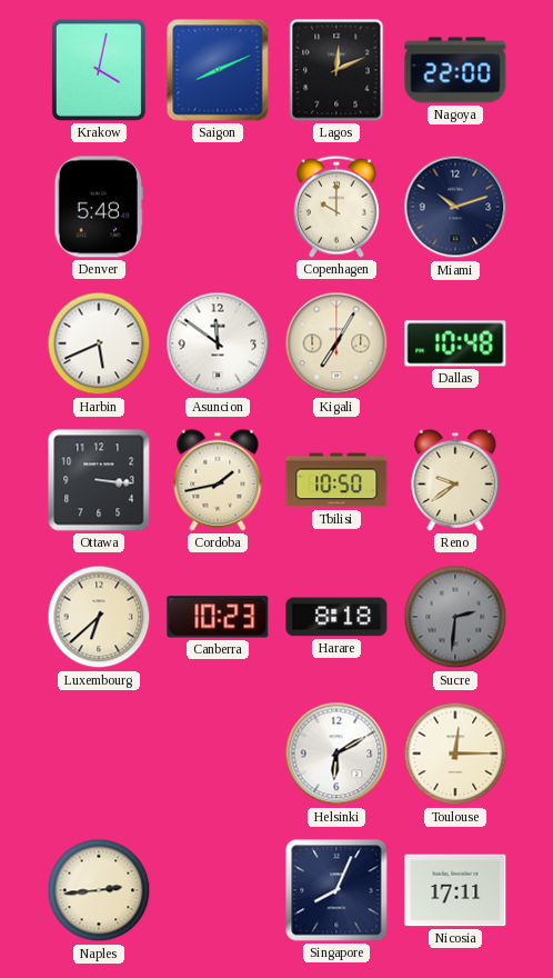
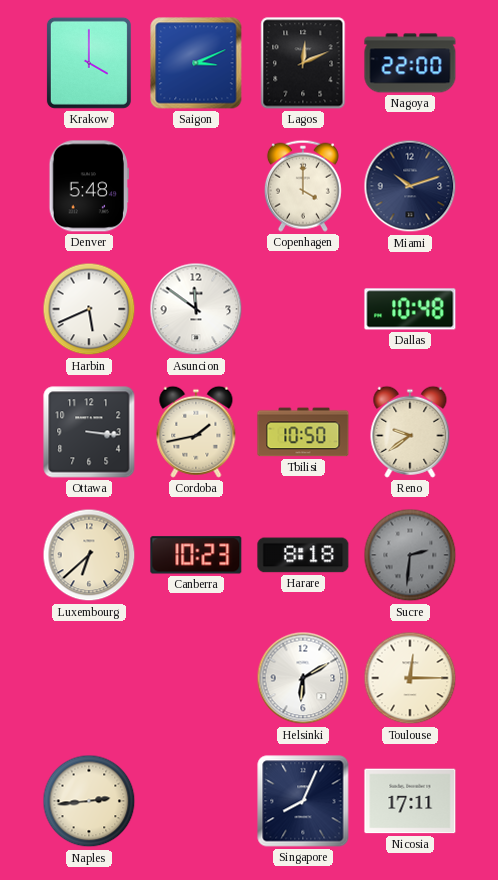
Krakow: 4:02 -> 4:00
Saigon: 8:11 -> 3:11
Copenhagen: 10:00 -> 4:00
Kigali: 7:05 -> none
